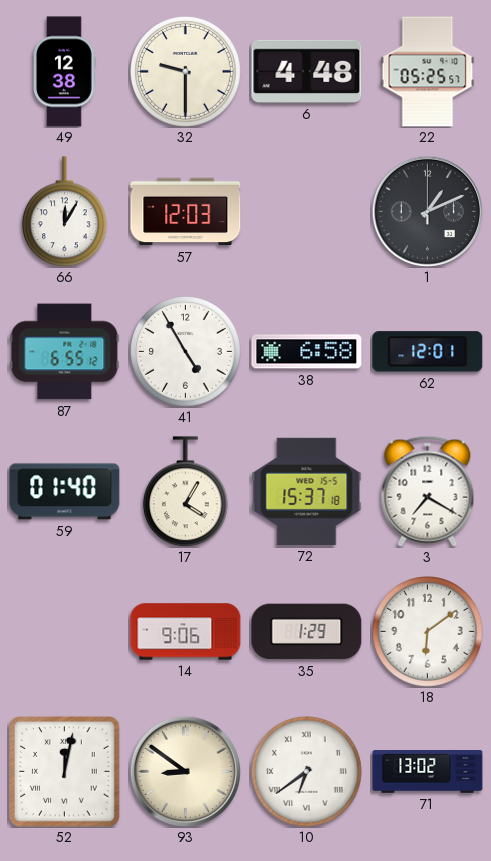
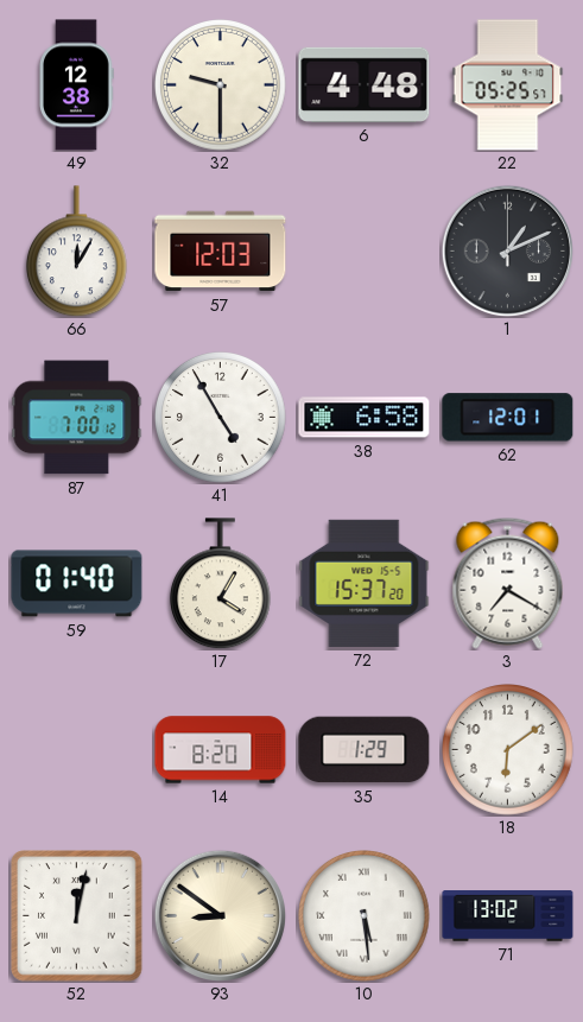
87: 6:55 -> 7:00
72: 15:37:18 -> 15:37:20
14: 9:06 -> 8:20
10: 6:39 -> 5:29
